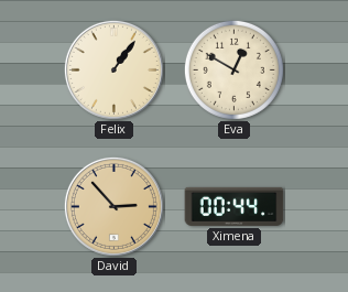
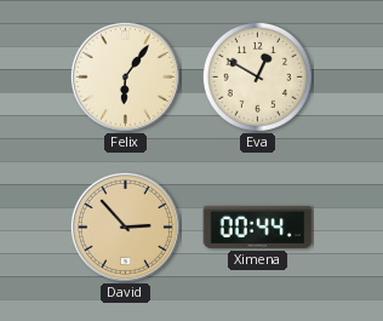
Felix: 1:06 -> 6:06
